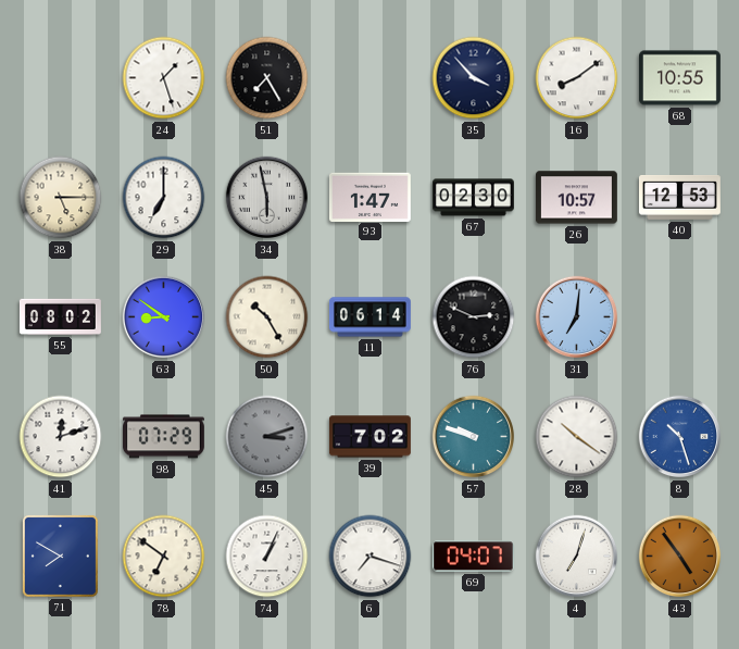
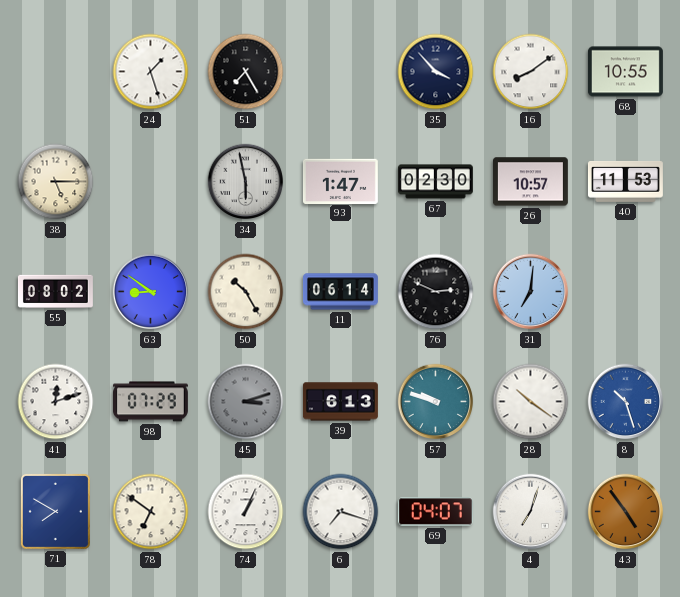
29: 7:00 -> none
40: 12:53 -> 11:53
39: 7:02 -> 6:13
